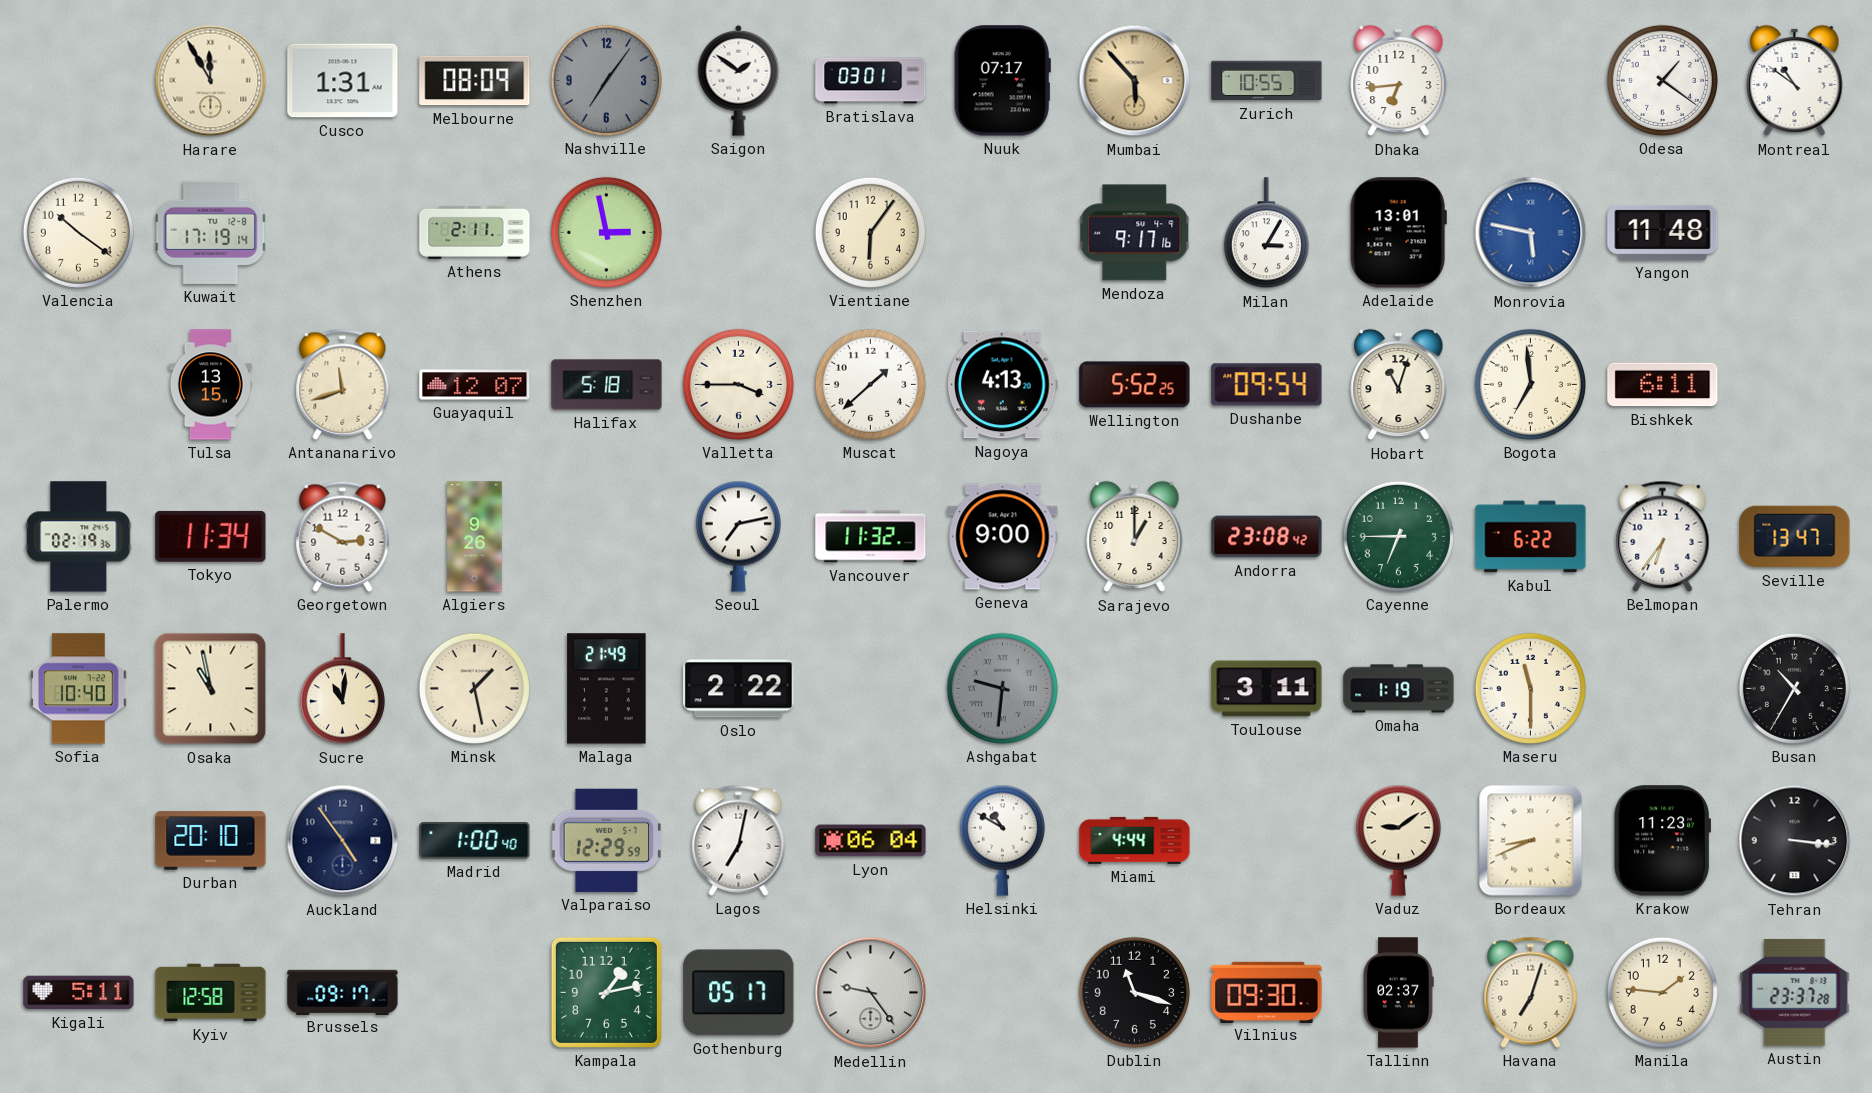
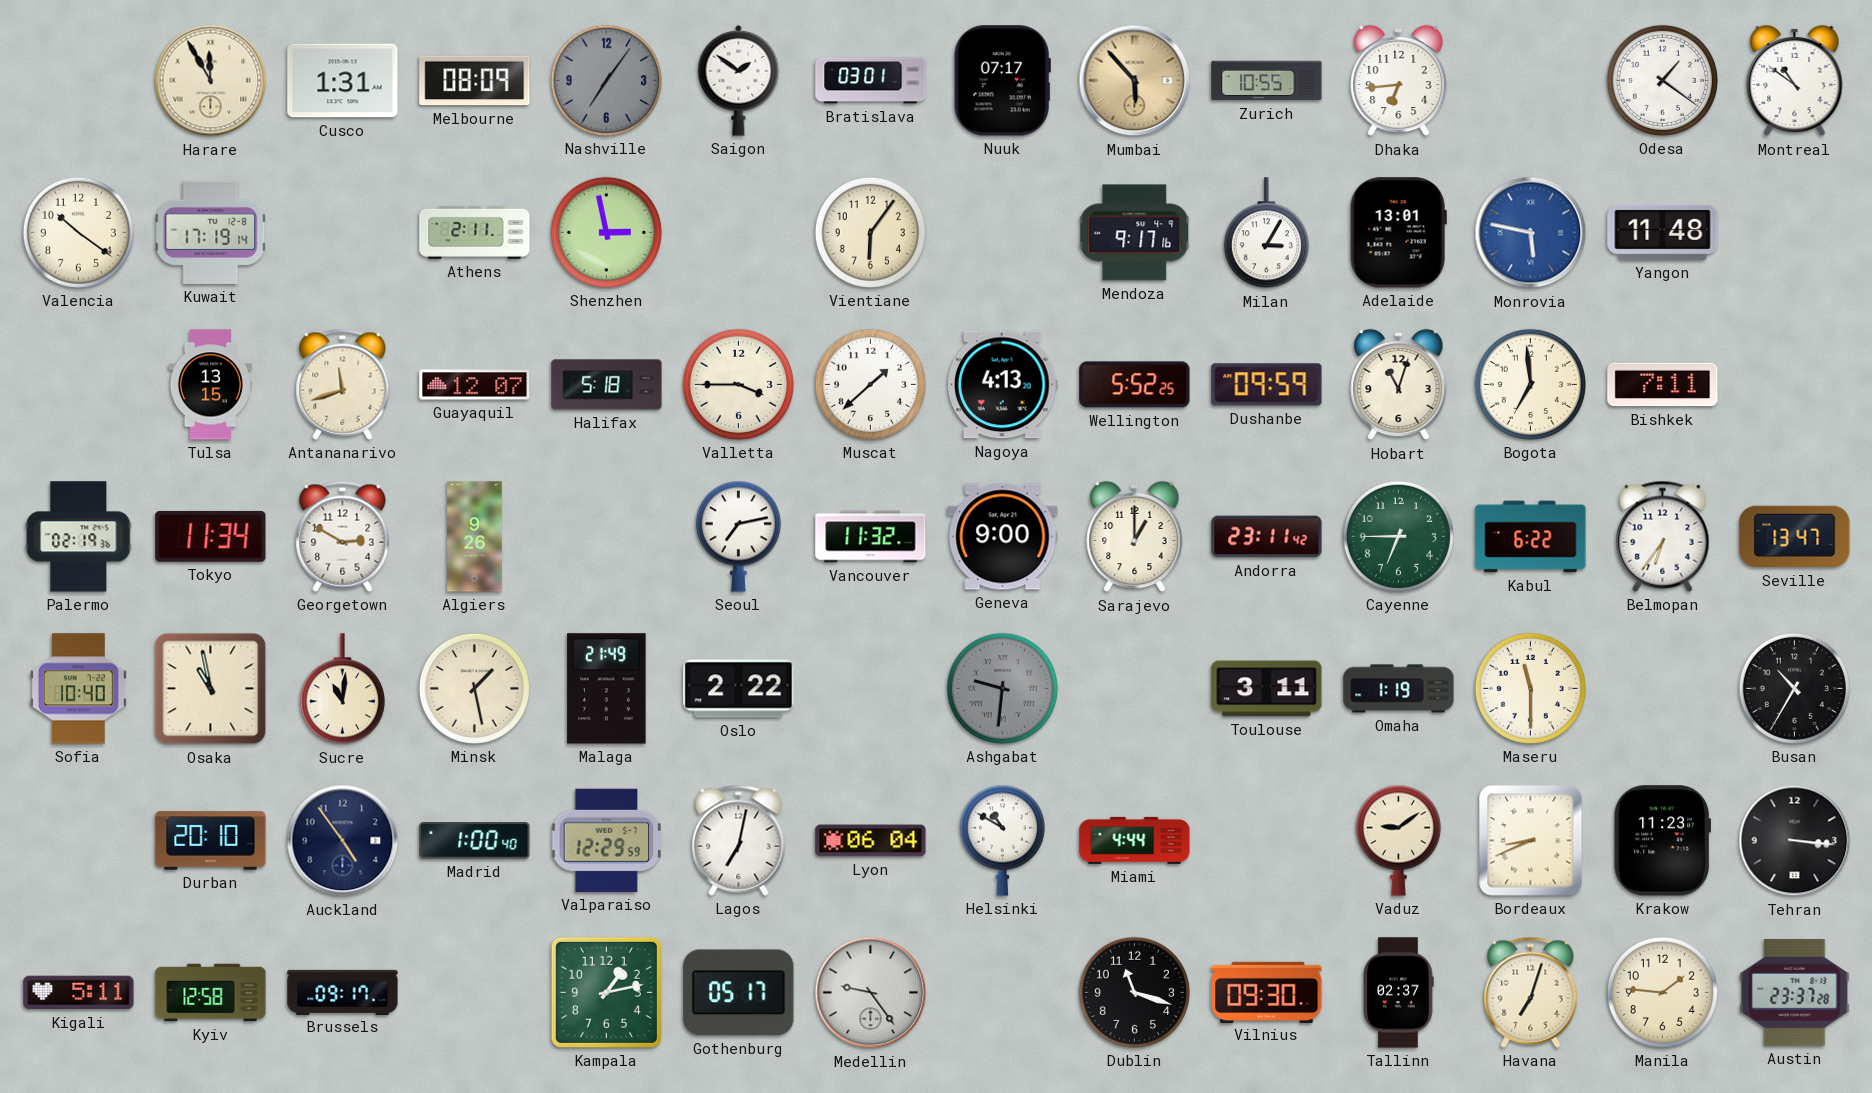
Dushanbe: 09:54 -> 09:59
Bishkek: 6:11 -> 7:11
Andorra: 23:08 -> 23:11
